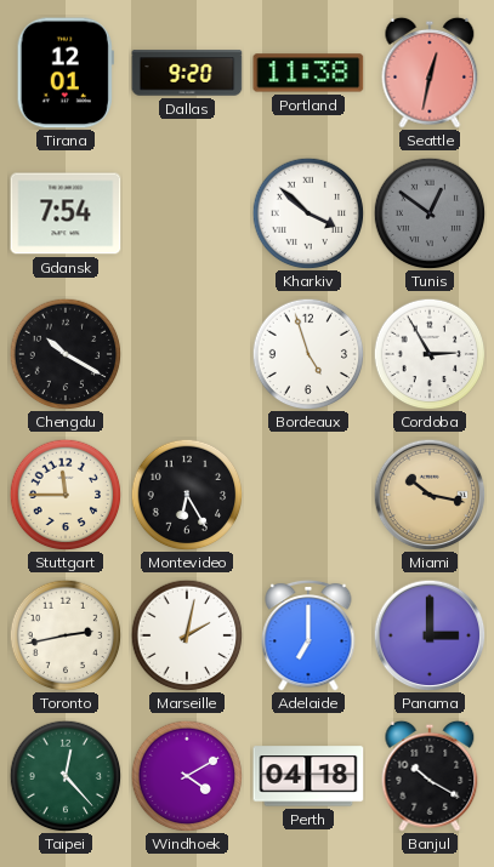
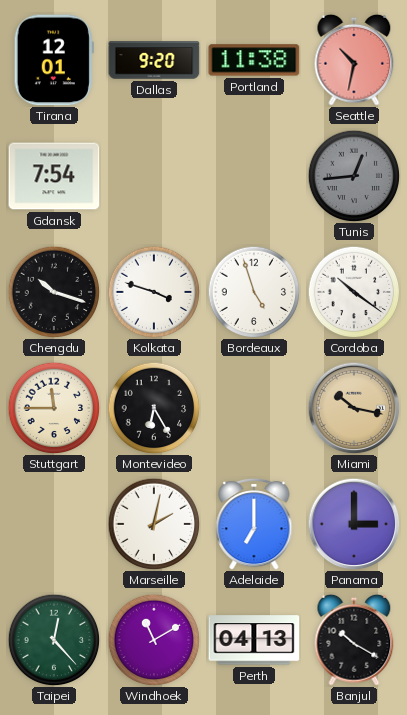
Seattle: 12:32 -> 10:32
Kharkiv: 3:52 -> none
Tunis: 12:51 -> 12:44
Chengdu: 10:20 -> 10:18
Kolkata: none -> 3:48
Cordoba: 2:55 -> 10:21
Toronto: 2:43 -> none
Windhoek: 4:10 -> 11:10
Perth: 04:18 -> 04:13
